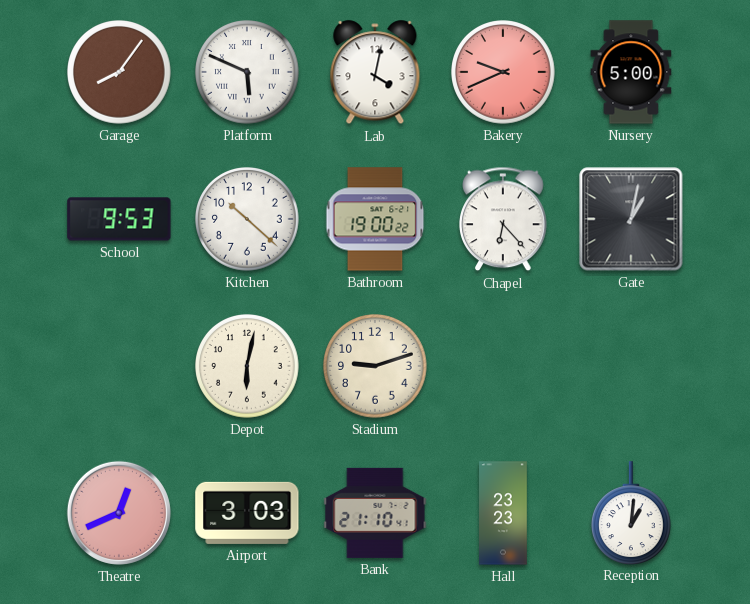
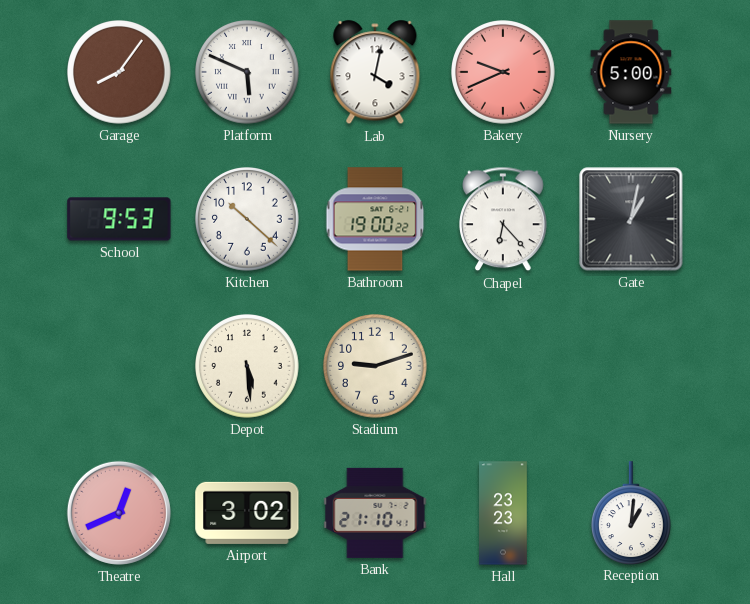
Depot: 6:02 -> 5:29
Airport: 3:03 -> 3:02
